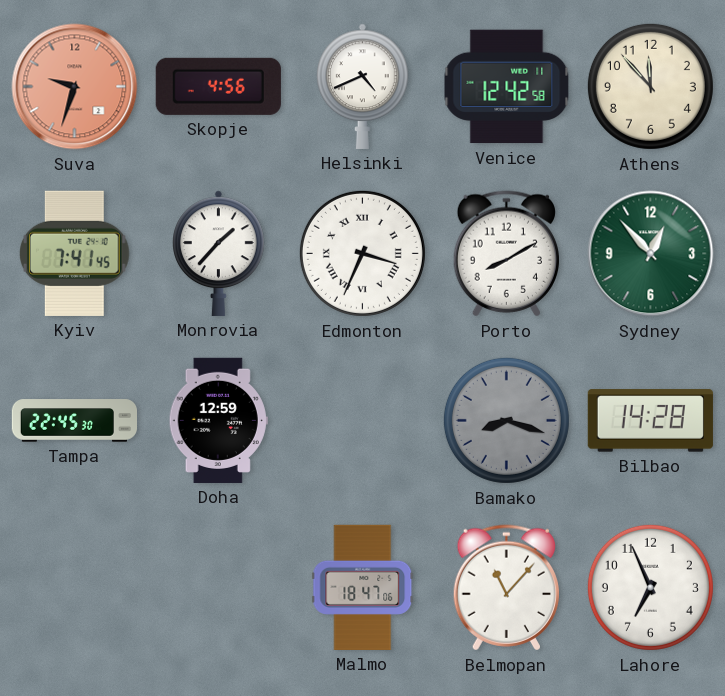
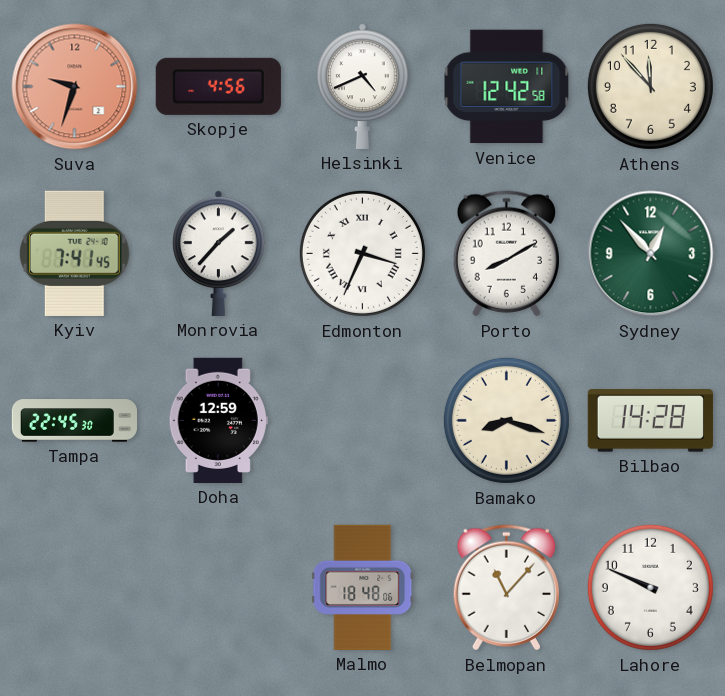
Bamako dial: grey -> cream
Malmo: 18:47 -> 18:48
Lahore: 6:56 -> 9:49
